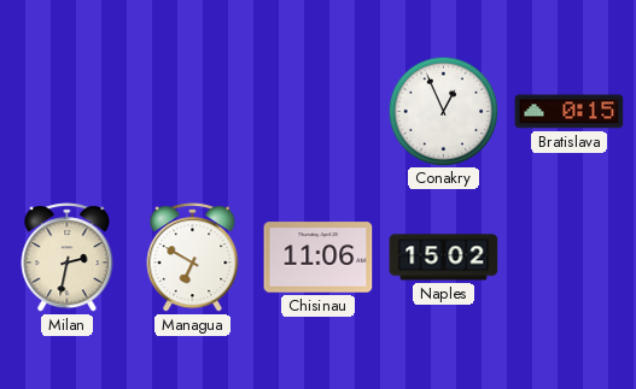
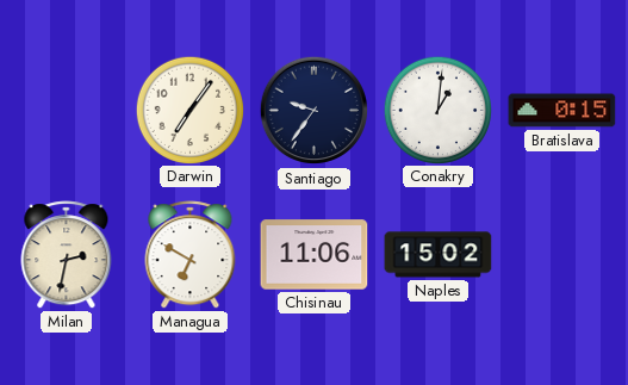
Darwin: none -> 7:06
Santiago: none -> 9:36
Conakry: 12:56 -> 1:01
